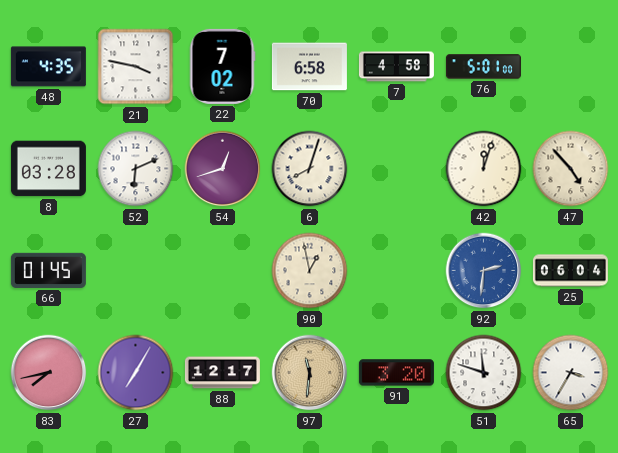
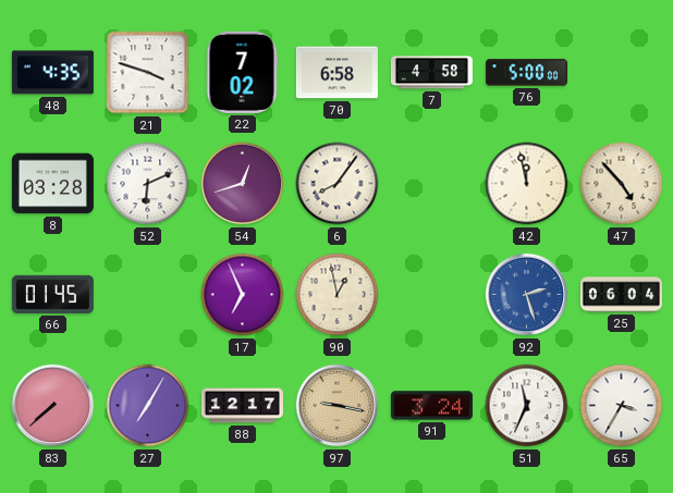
21: 3:47 -> 3:48
76: 5:01 -> 5:00
6: 8:03 -> 8:06
42: 12:03 -> 11:58
17: none -> 6:56
92: 2:31 -> 2:27
83: 7:43 -> 7:38
97: 11:31 -> 9:17
91: 3:20 -> 3:24
51: 11:48 -> 11:34
